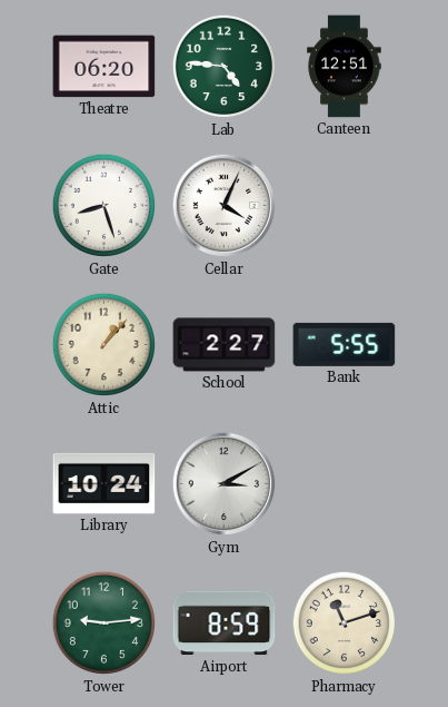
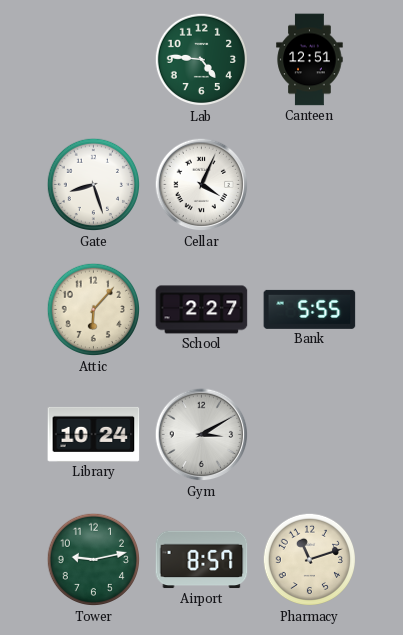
Theatre: 06:20 -> none
Attic: 1:07 -> 6:07
Tower: 9:14 -> 9:13
Airport: 8:59 -> 8:57
